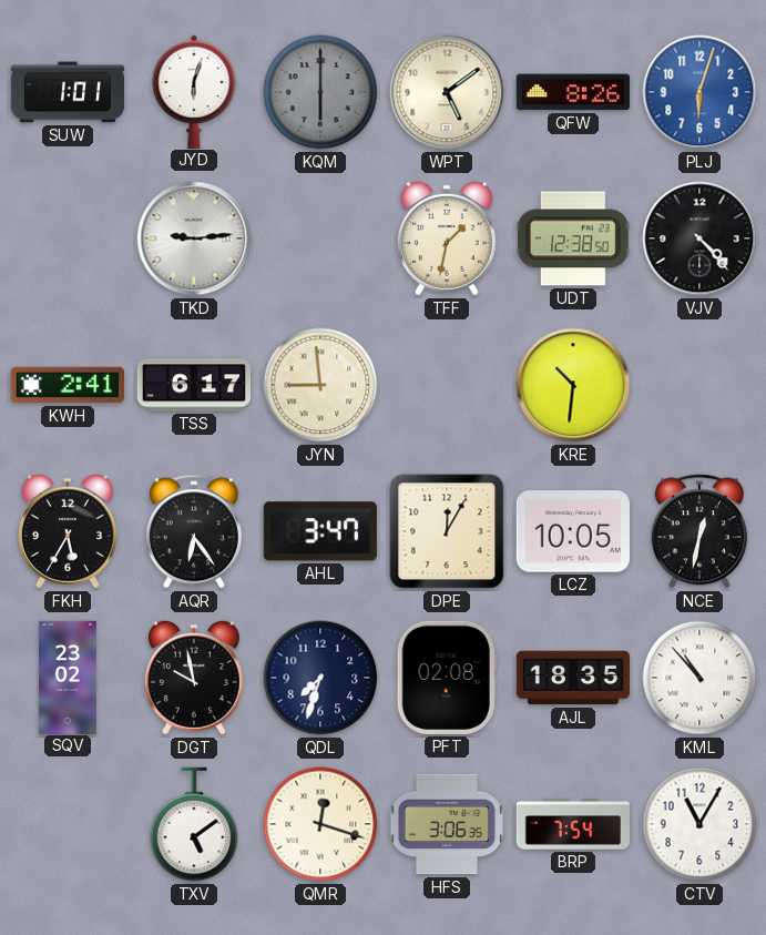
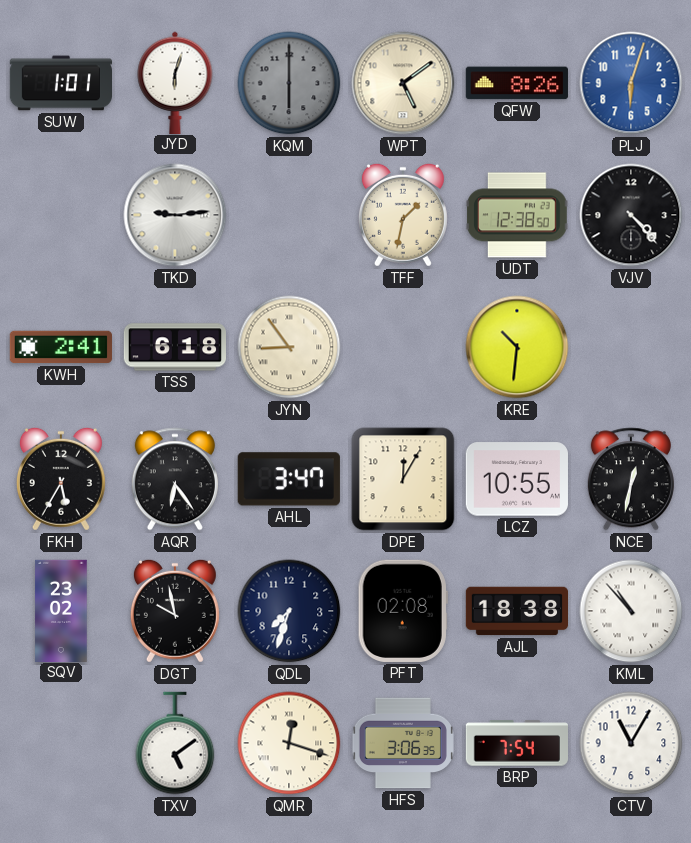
TSS: 6:17 -> 6:18
JYN: 8:59 -> 8:54
LCZ: 10:05 -> 10:55
AJL: 18:35 -> 18:38
